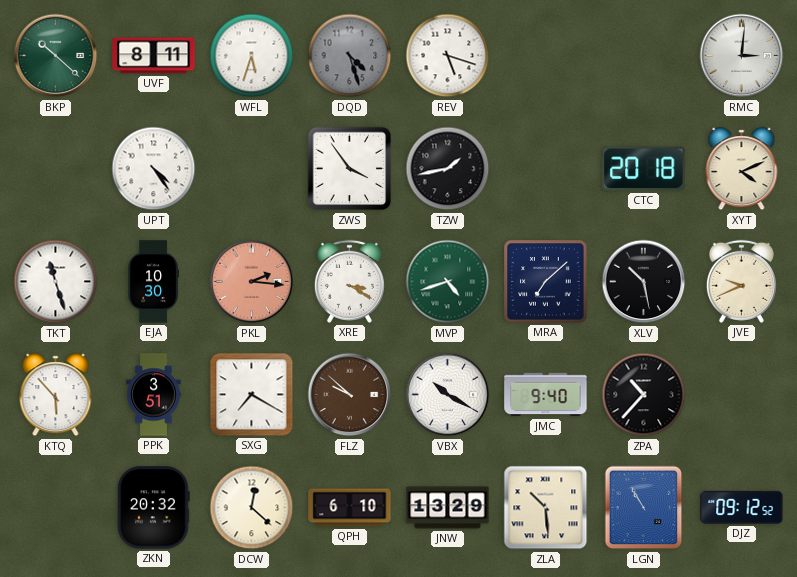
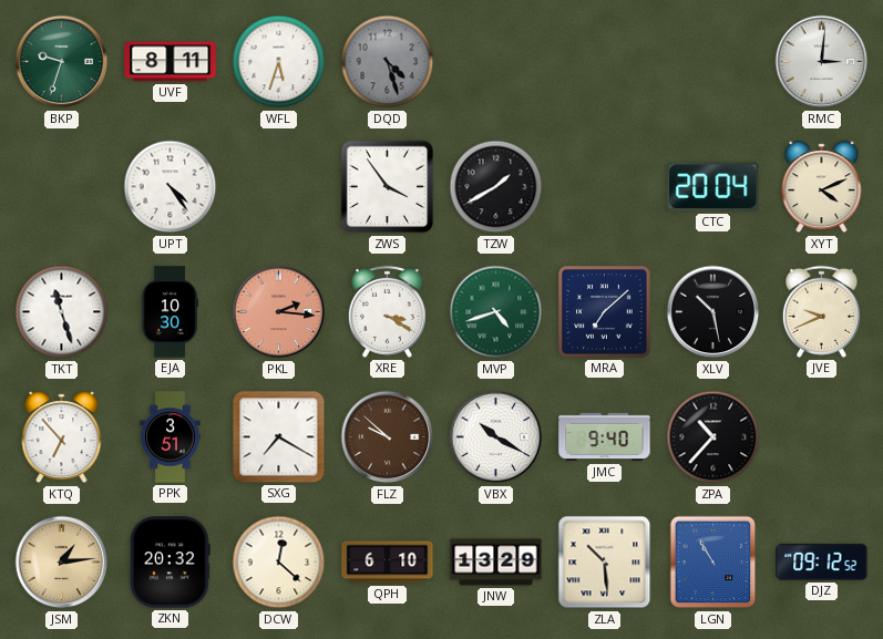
BKP: 10:22 -> 9:33
REV: 5:18 -> none
TZW: 1:43 -> 1:40
CTC: 20:18 -> 20:04
KTQ: 5:53 -> 6:53
JSM: none -> 1:14
